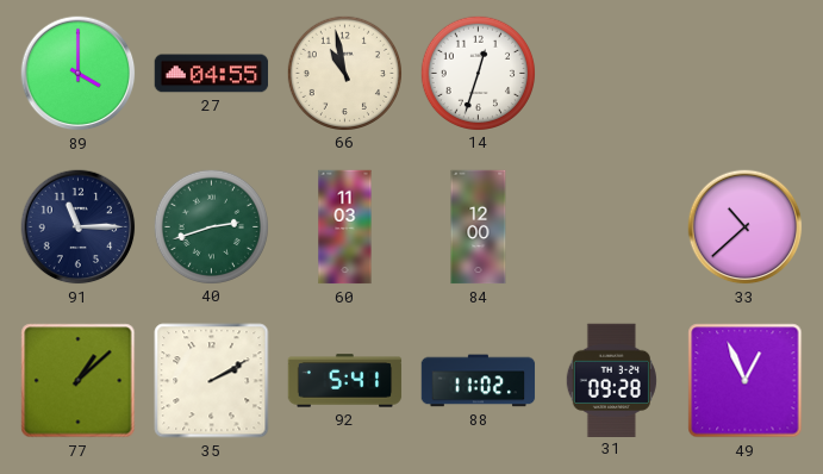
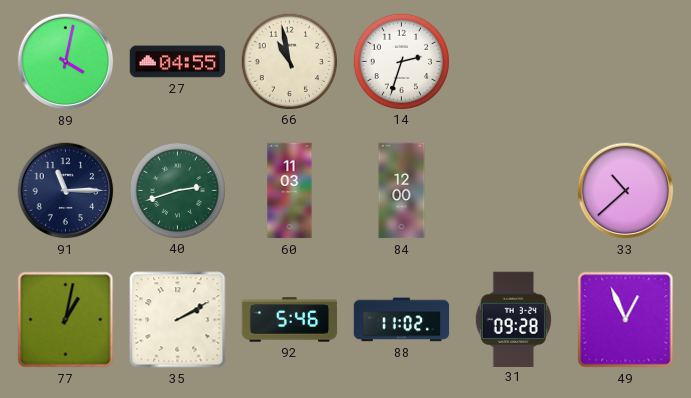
89: 4:00 -> 4:02
14: 12:33 -> 2:33
77: 1:08 -> 1:02
92: 5:41 -> 5:46
